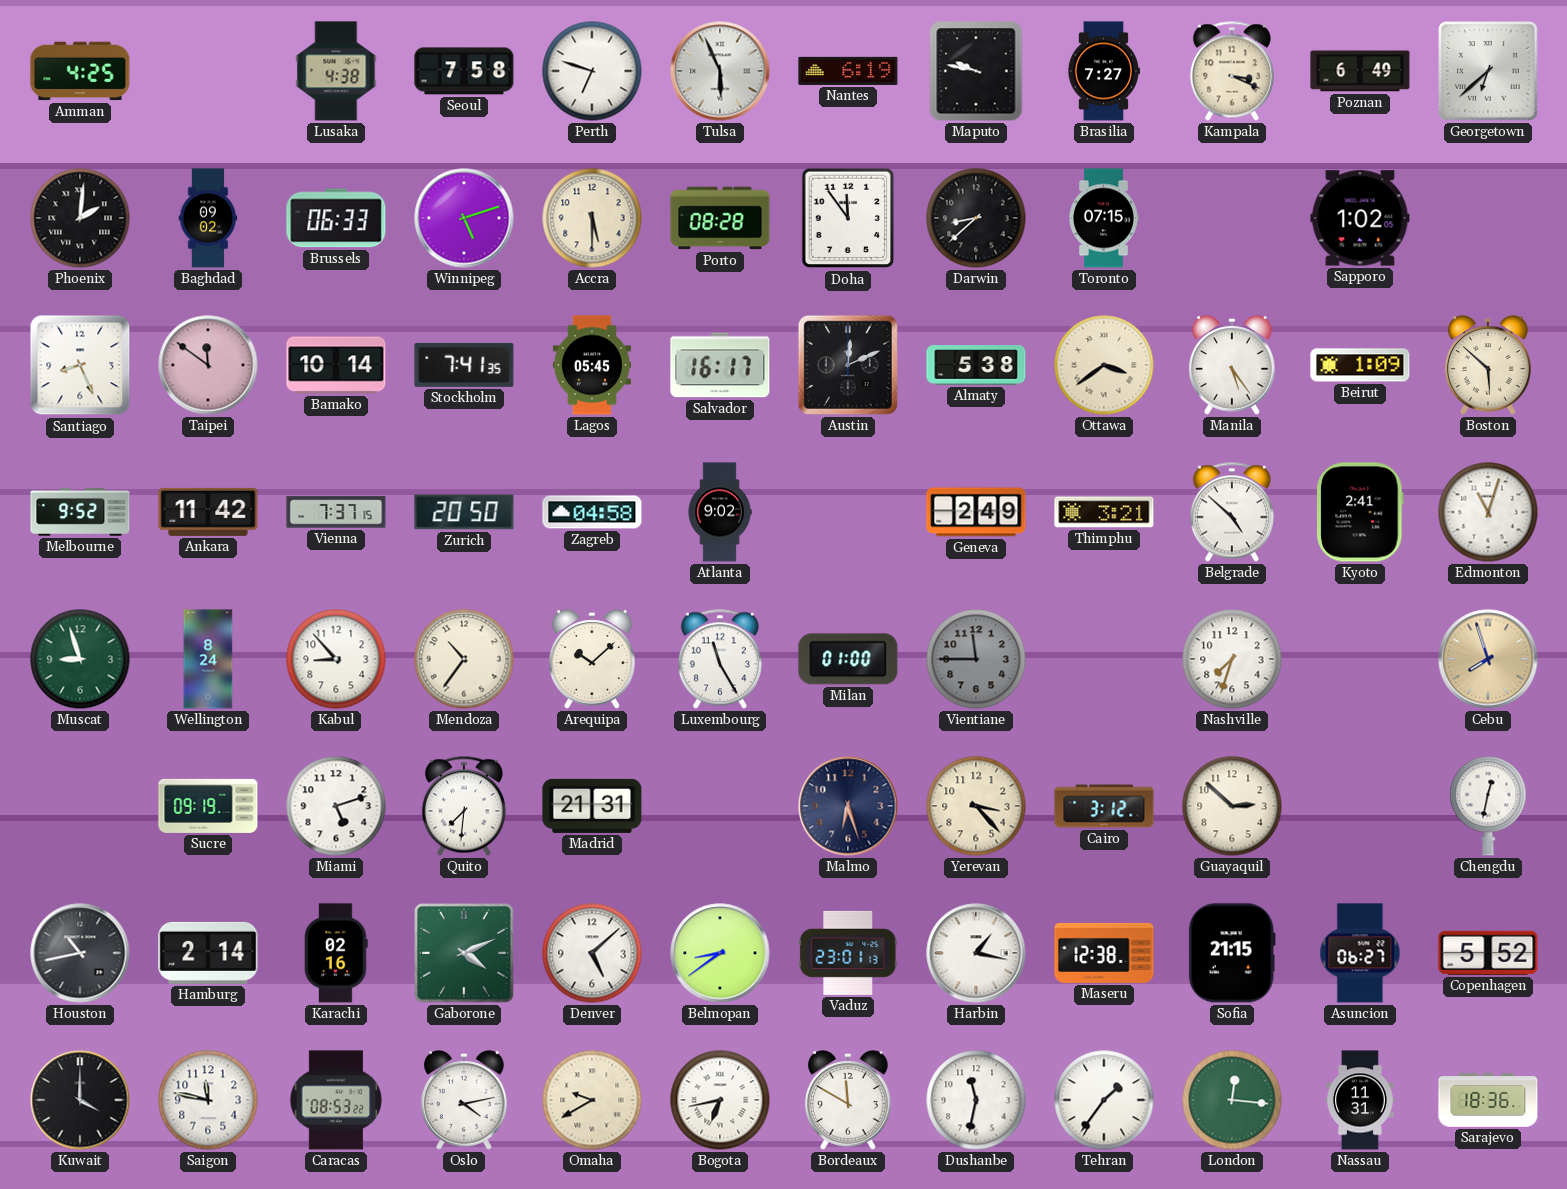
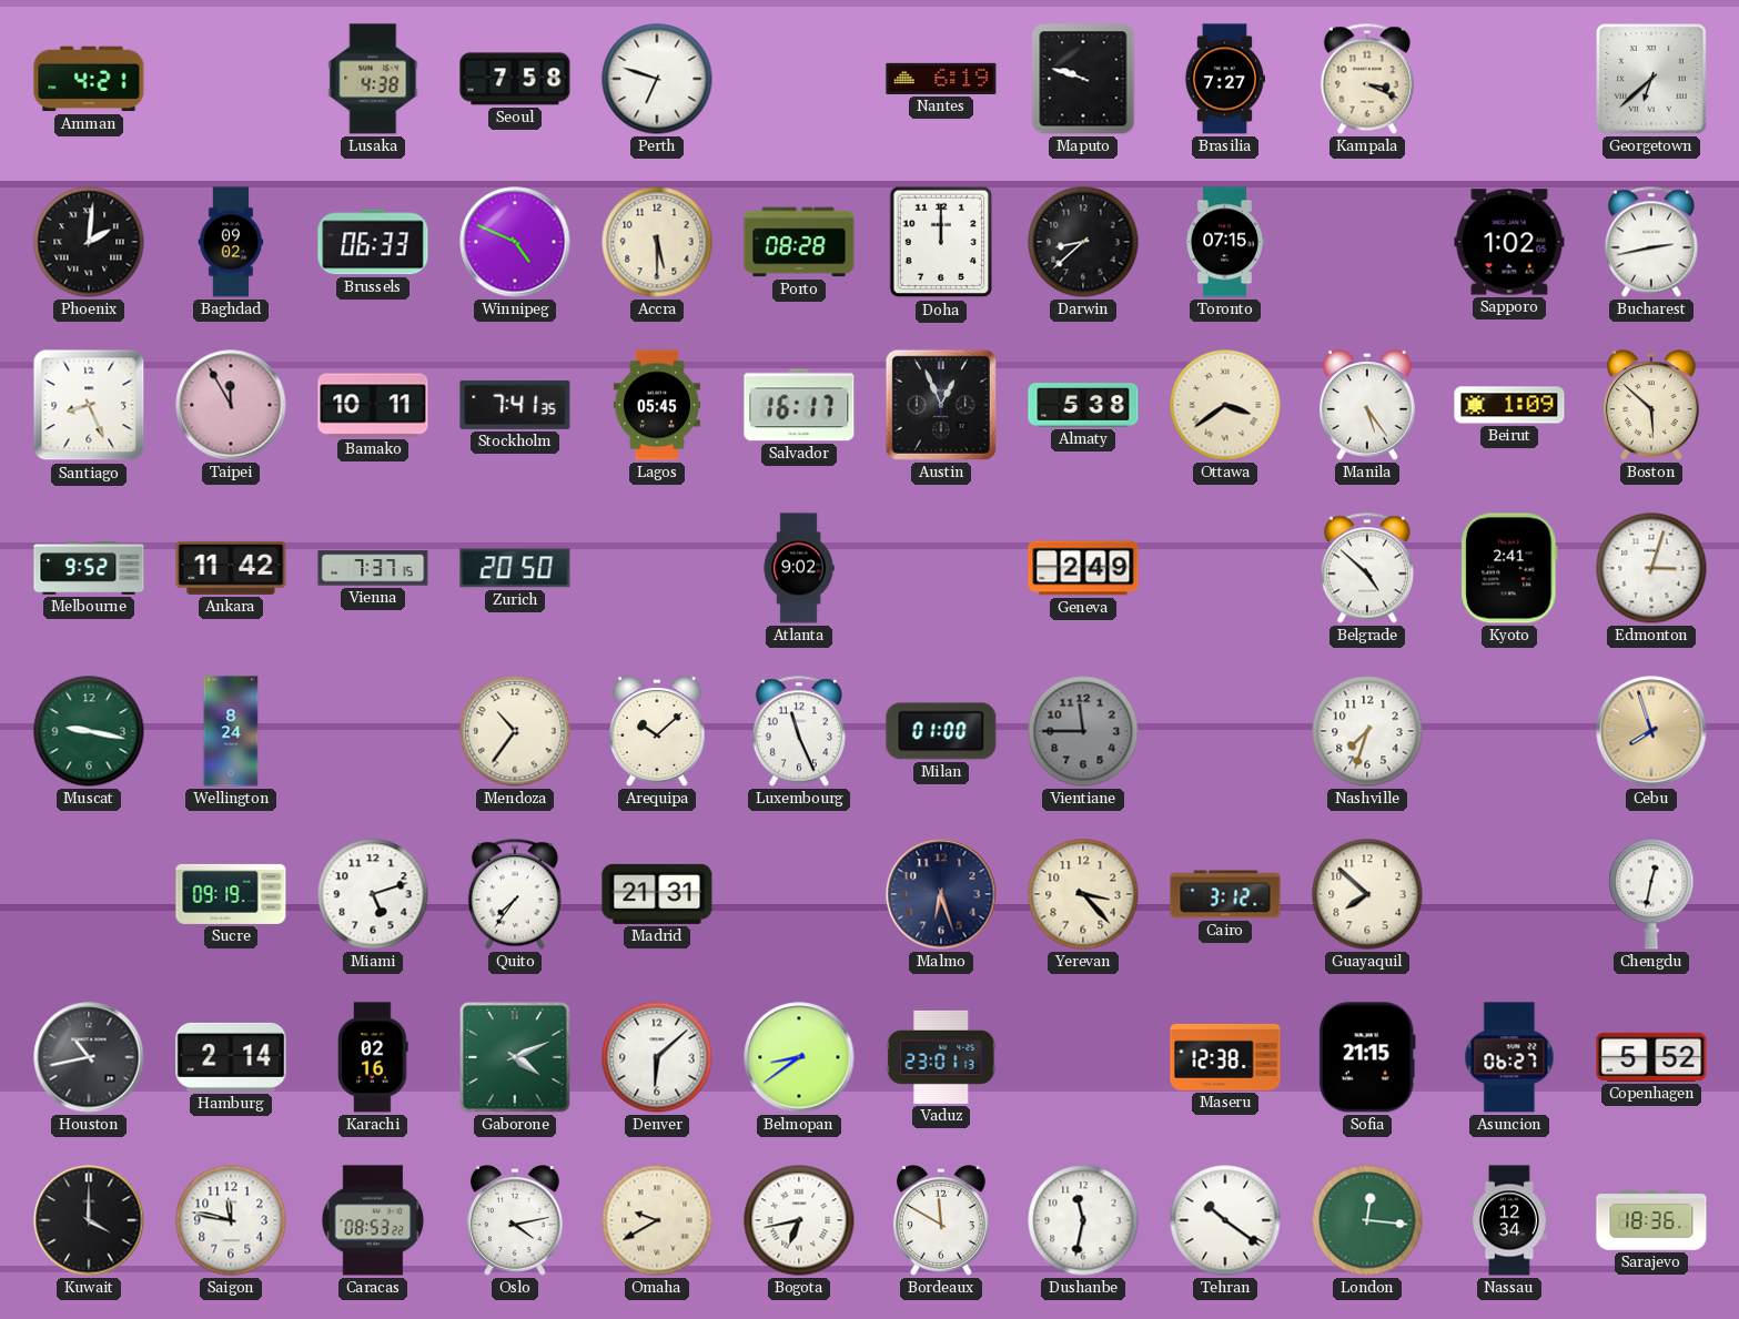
Amman: 4:25 -> 4:21
Tulsa: 5:56 -> none
Maputo: 9:47 -> 9:48
Poznan: 6:49 -> none
Winnipeg: 5:12 -> 4:49
Doha: 11:54 -> 12:00
Bucharest: none -> 2:43
Taipei: 11:51 -> 11:55
Bamako: 10:14 -> 10:11
Austin: 12:11 -> 12:56
Zagreb: 04:58 -> none
Thimphu: 3:21 -> none
Edmonton: 11:03 -> 3:03
Muscat: 8:57 -> 9:17
Kabul: 8:53 -> none
Luxembourg: 11:25 -> 11:26
Quito: 7:31 -> 7:36
Guayaquil: 2:52 -> 7:52
Denver: 5:08 -> 6:08
Harbin: 1:17 -> none
Tehran: 1:36 -> 10:21
Nassau: 11:31 -> 12:34
